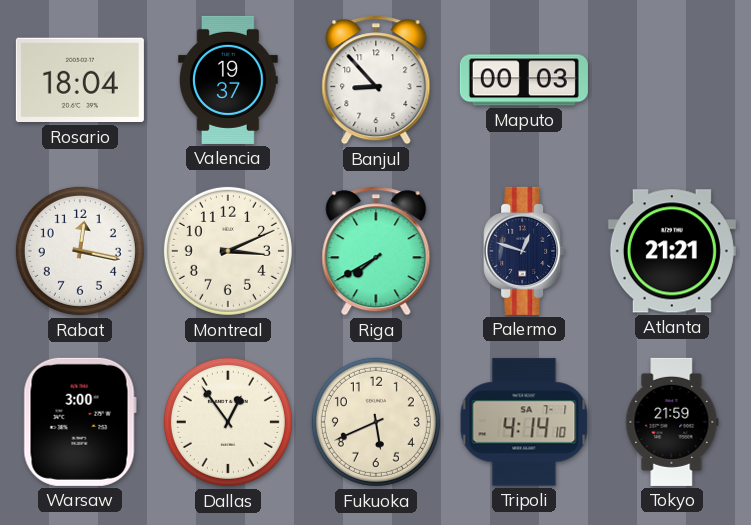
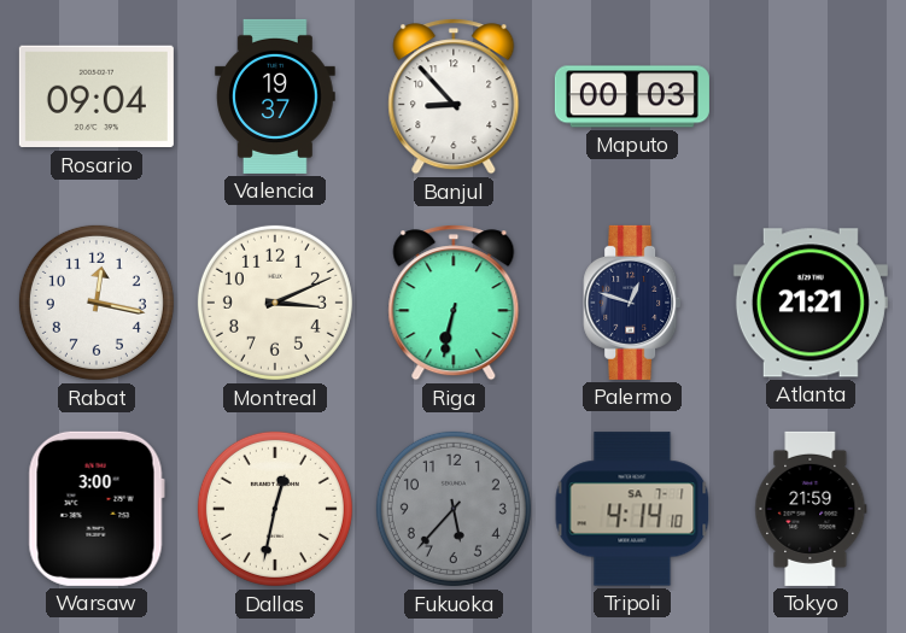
Rosario: 18:04 -> 09:04
Riga: 7:40 -> 6:32
Dallas: 12:54 -> 12:32
Fukuoka: 5:41 -> 5:37
Fukuoka dial: cream -> grey
